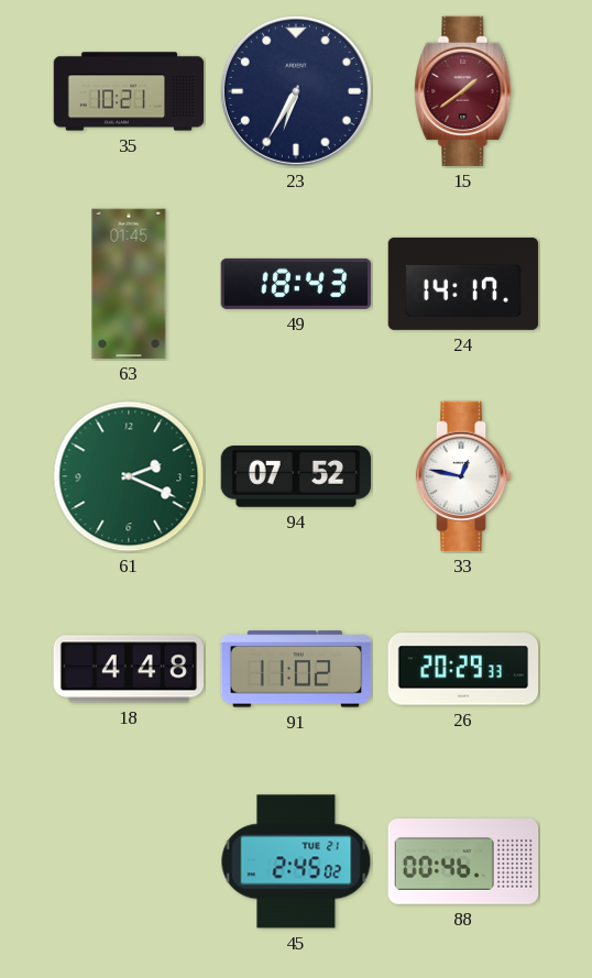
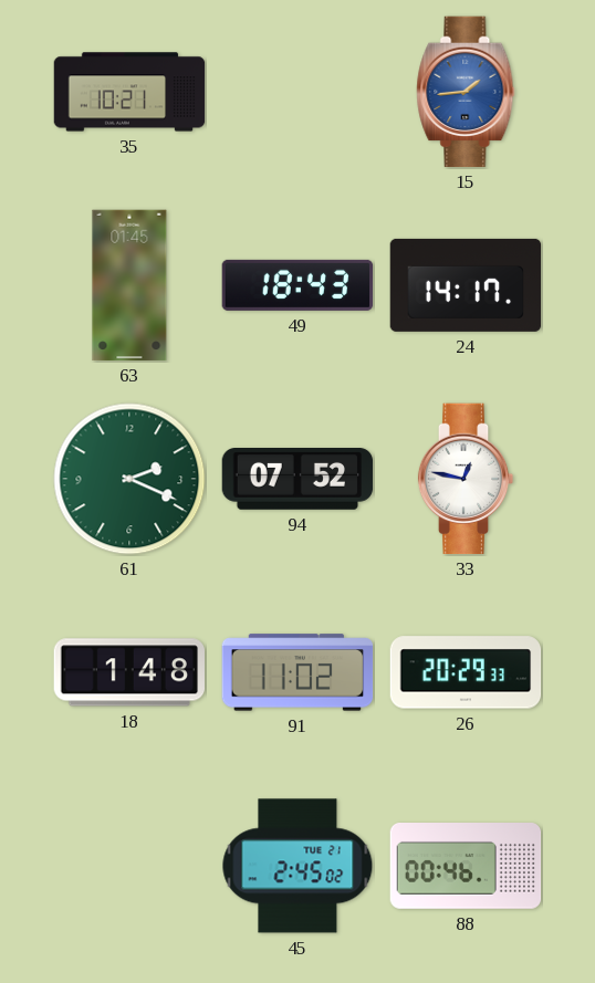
23: 6:35 -> none
15: 1:39 -> 1:44
15 dial: burgundy -> blue
18: 4:48 -> 1:48
